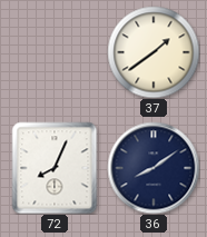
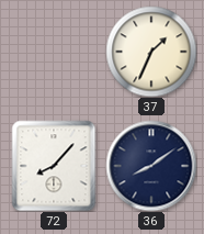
37: 1:39 -> 1:34
72: 8:04 -> 8:07
